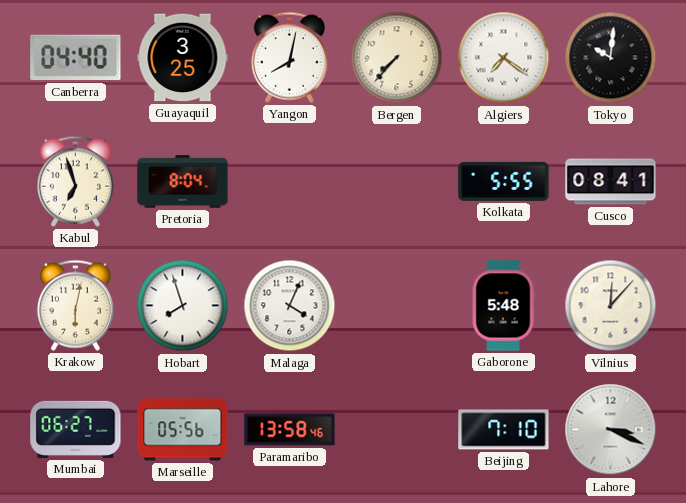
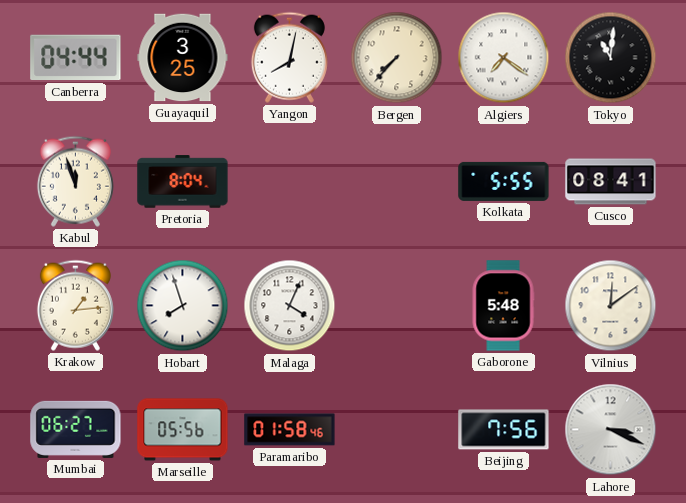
Canberra: 04:40 -> 04:44
Tokyo: 10:01 -> 11:01
Kabul: 6:57 -> 11:57
Krakow: 6:02 -> 1:14
Vilnius: 12:07 -> 12:09
Paramaribo: 13:58 -> 01:58
Beijing: 7:10 -> 7:56
